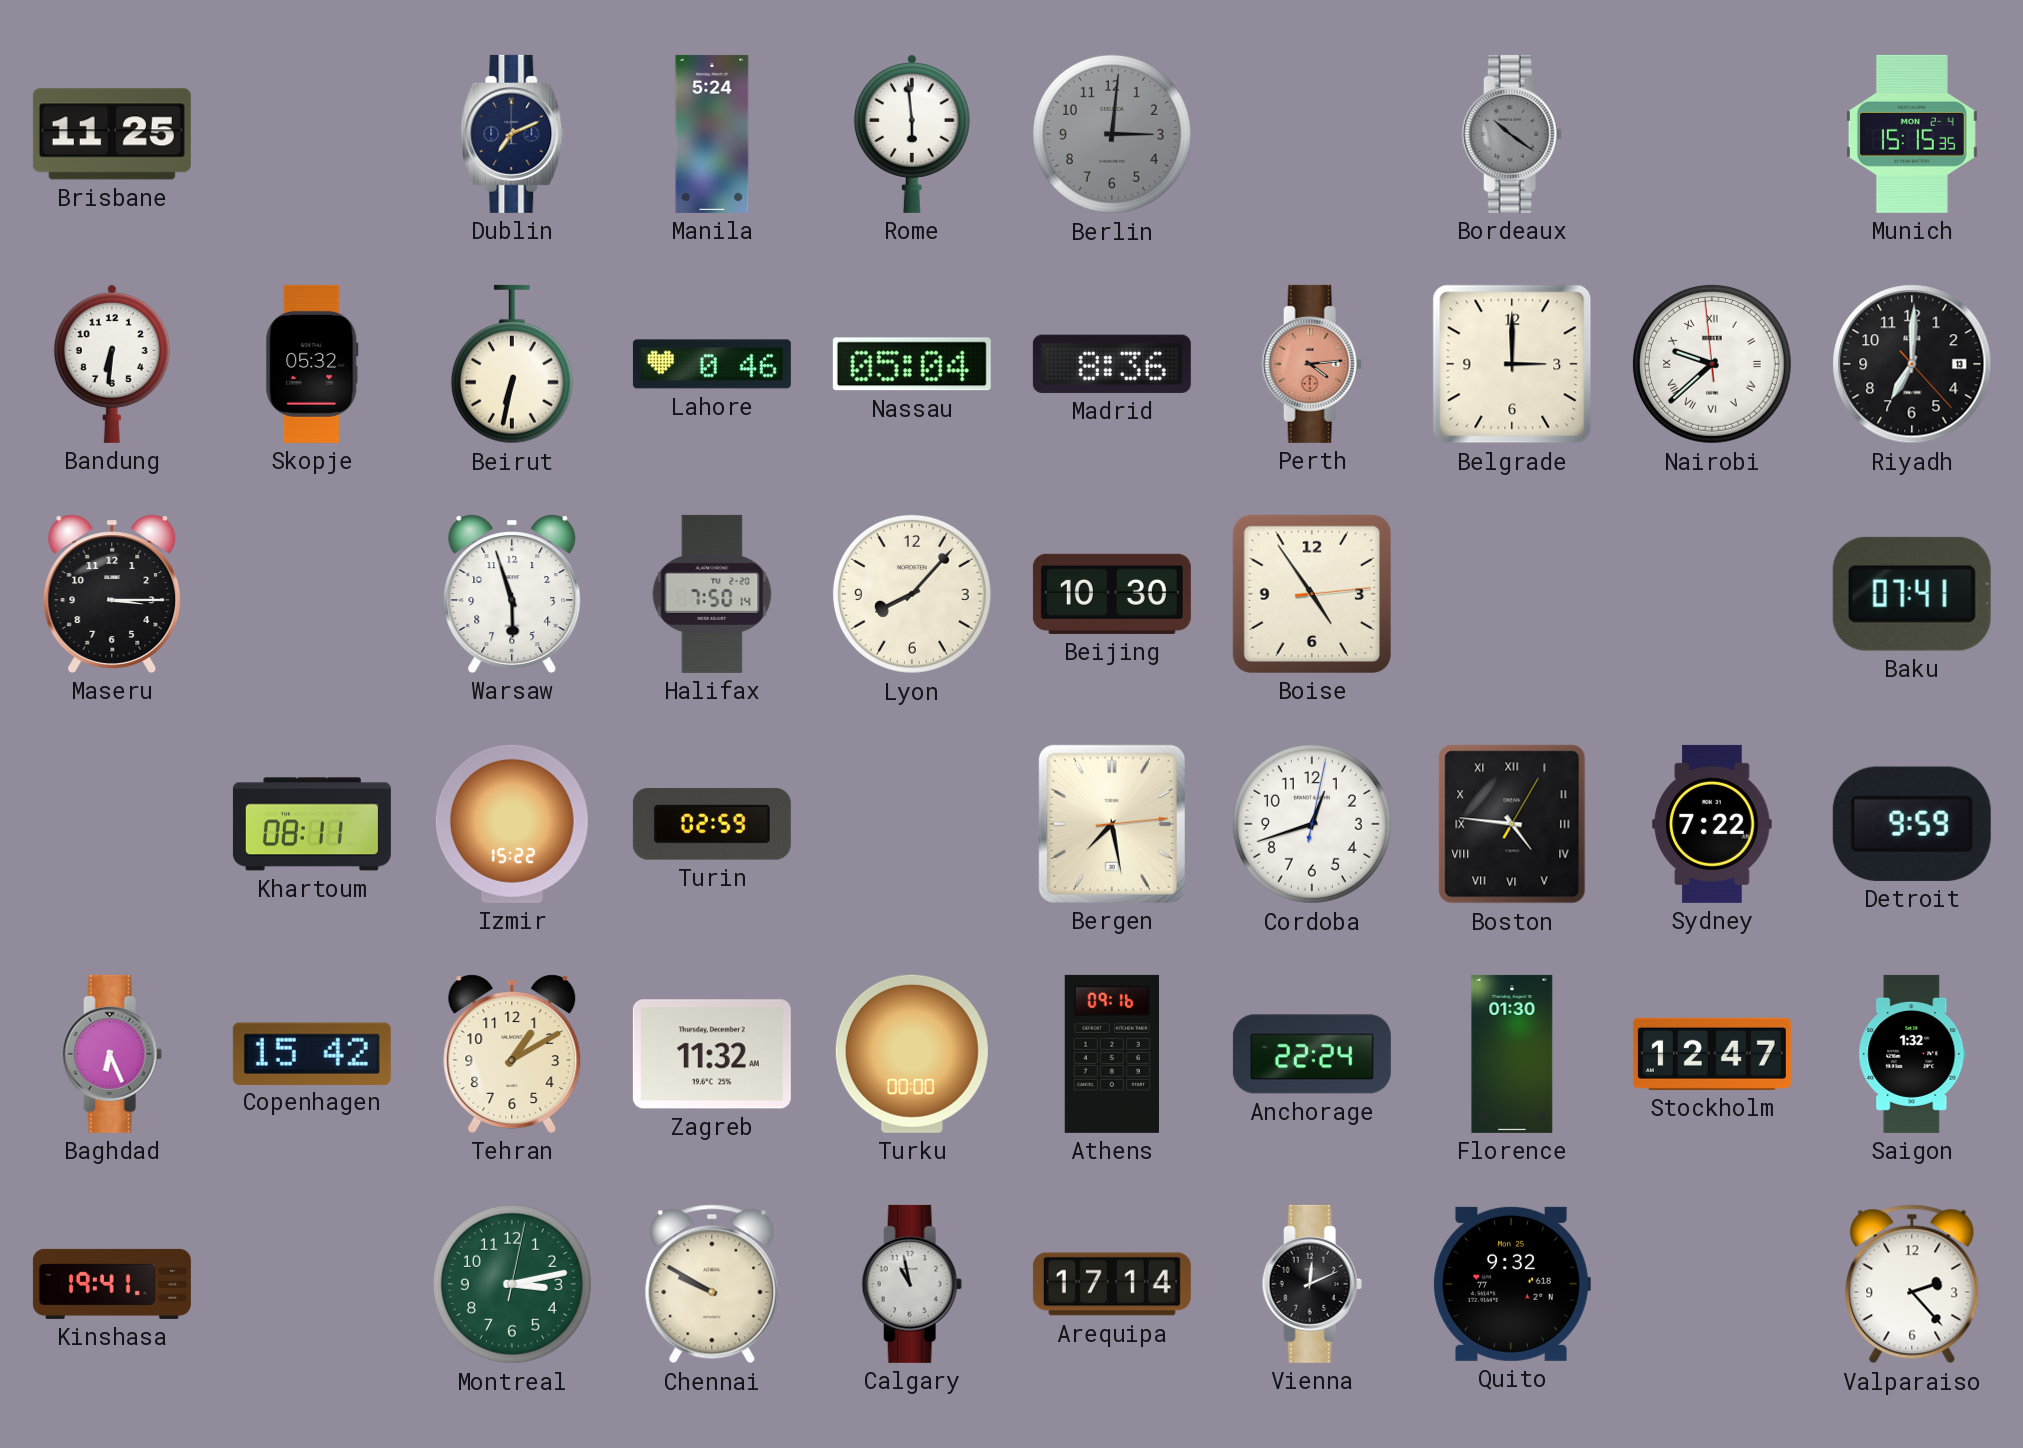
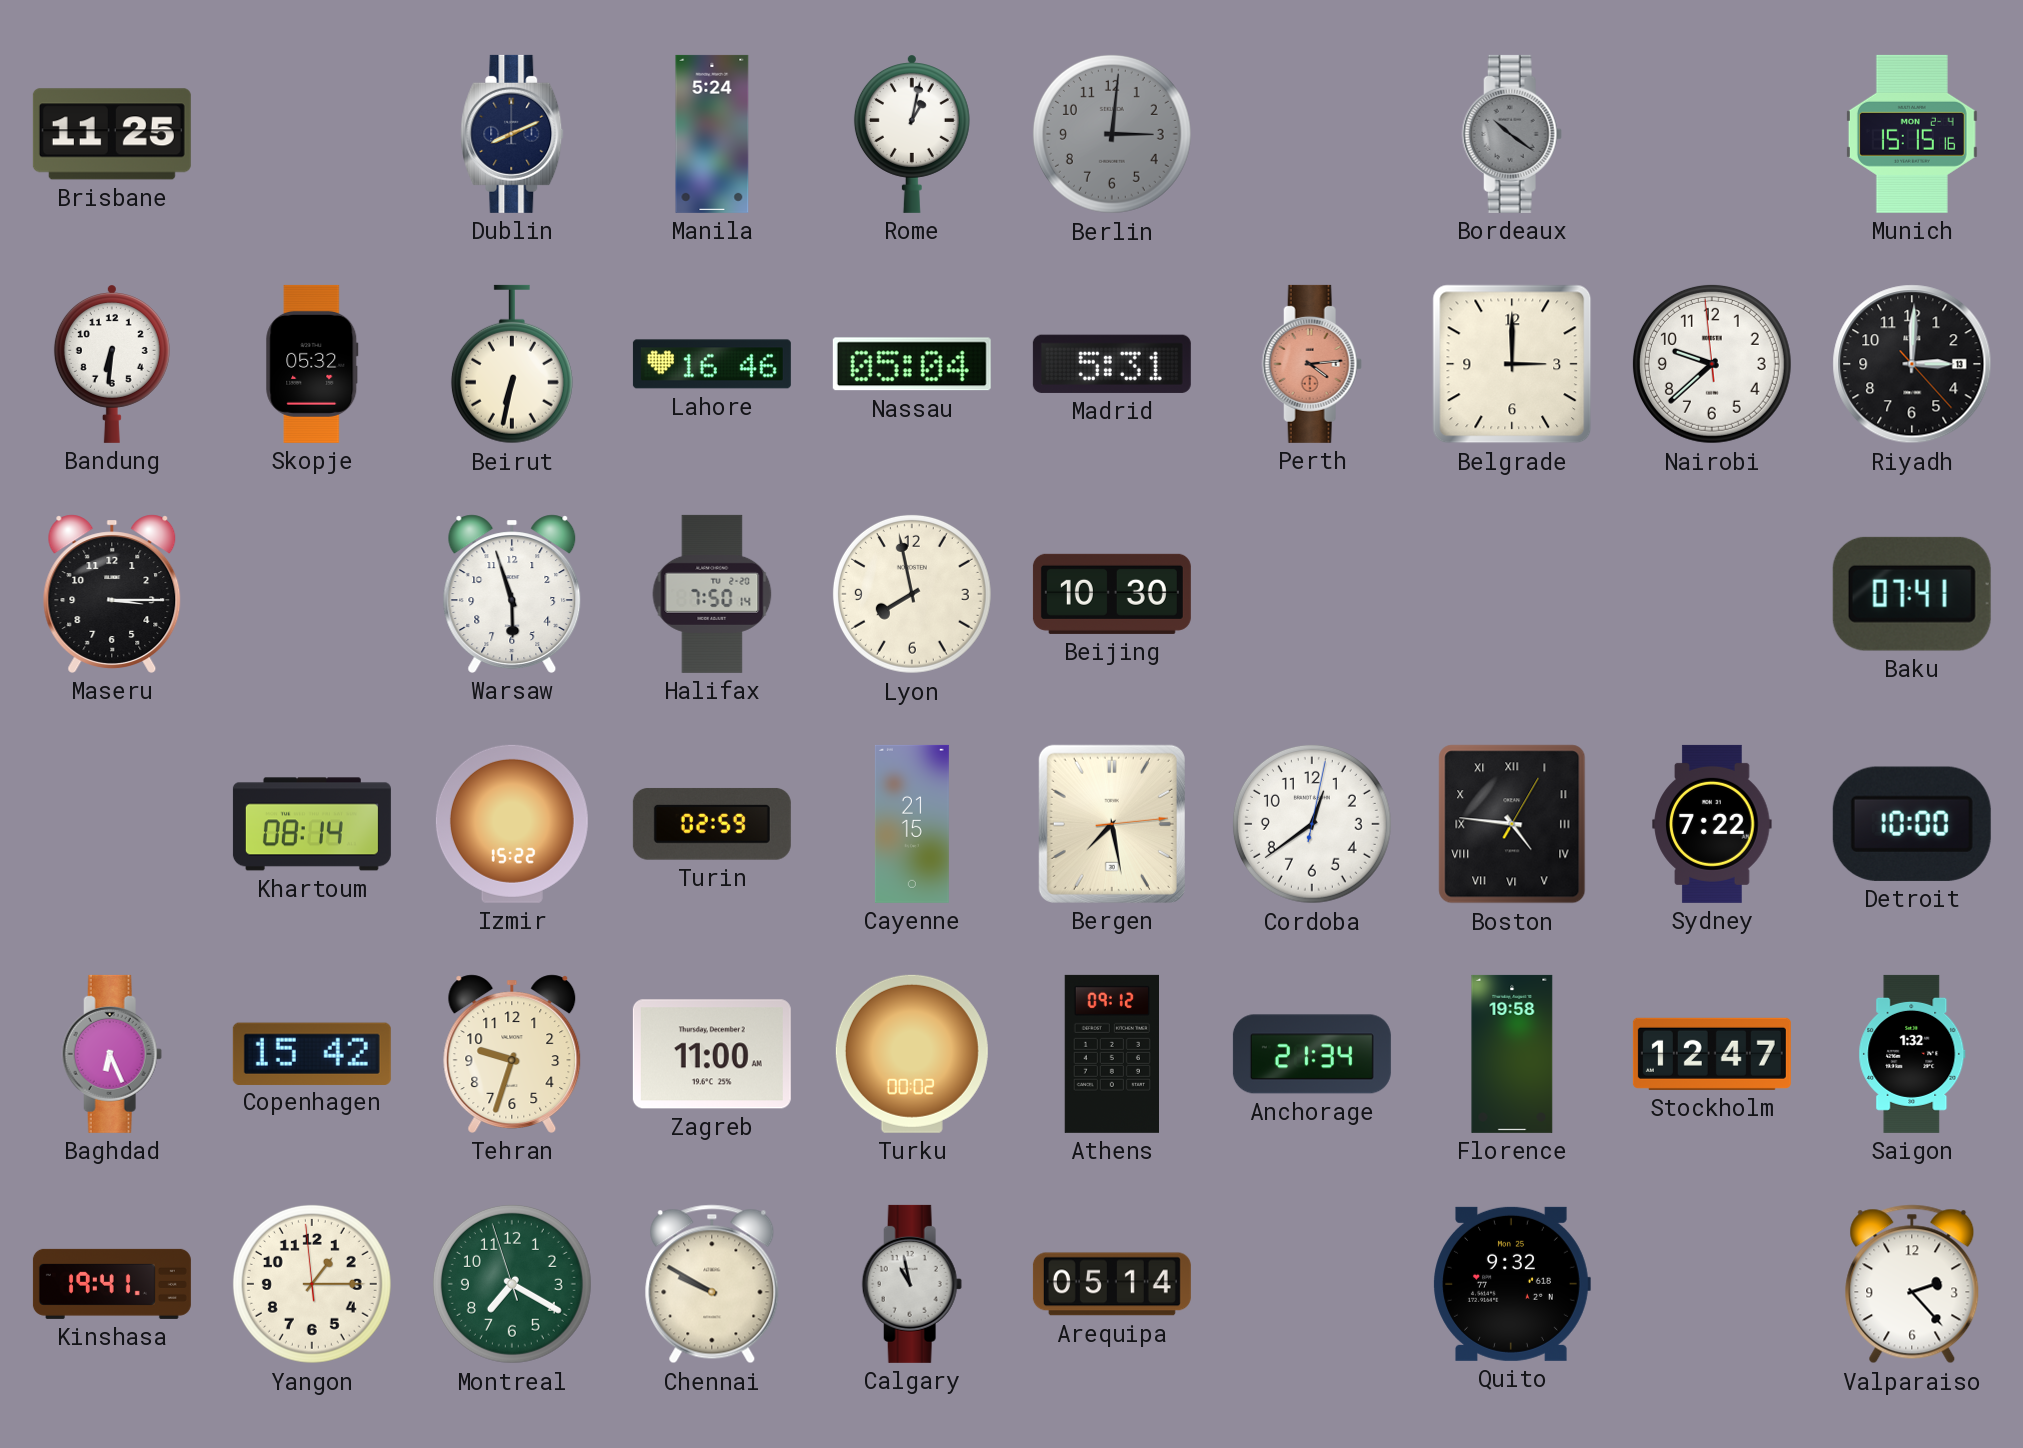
Dublin: 7:11 -> 8:11
Rome: 5:59 -> 1:02
Munich: 15:15:35 -> 15:15:16
Lahore: 0:46 -> 16:46
Madrid: 8:36 -> 5:31
Nairobi numerals: Roman -> Arabic
Riyadh: 7:00 -> 3:00
Lyon: 8:07 -> 7:58
Boise: 4:54 -> none
Khartoum: 08:11 -> 08:14
Cayenne: none -> 21:15
Cordoba: 12:42 -> 12:39
Detroit: 9:59 -> 10:00
Tehran: 1:10 -> 9:33
Zagreb: 11:32 -> 11:00
Turku: 00:00 -> 00:02
Athens: 09:16 -> 09:12
Anchorage: 22:24 -> 21:34
Florence: 01:30 -> 19:58
Yangon: none -> 1:14
Montreal: 3:13 -> 7:19
Arequipa: 17:14 -> 05:14
Vienna: 12:11 -> none
